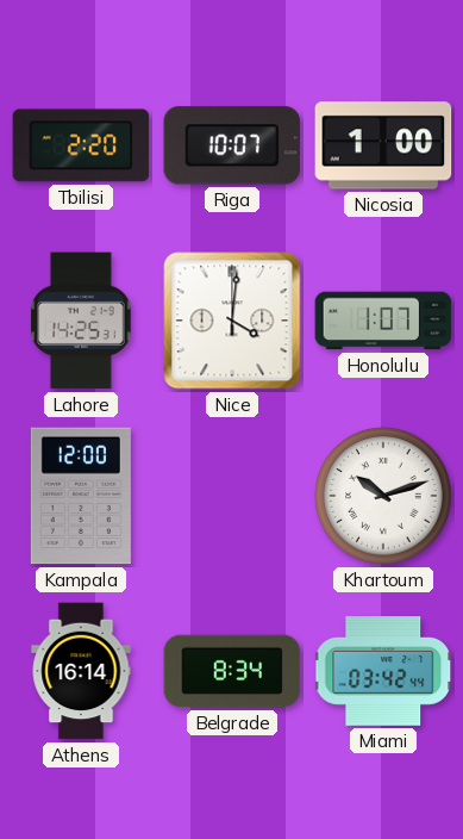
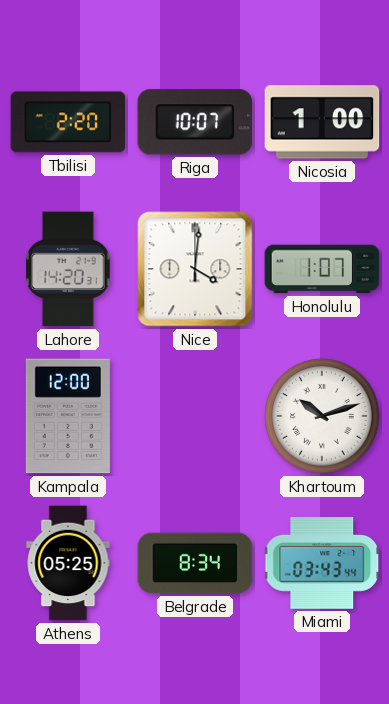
Lahore: 14:25 -> 14:20
Athens: 16:14 -> 05:25
Miami: 03:42 -> 03:43
